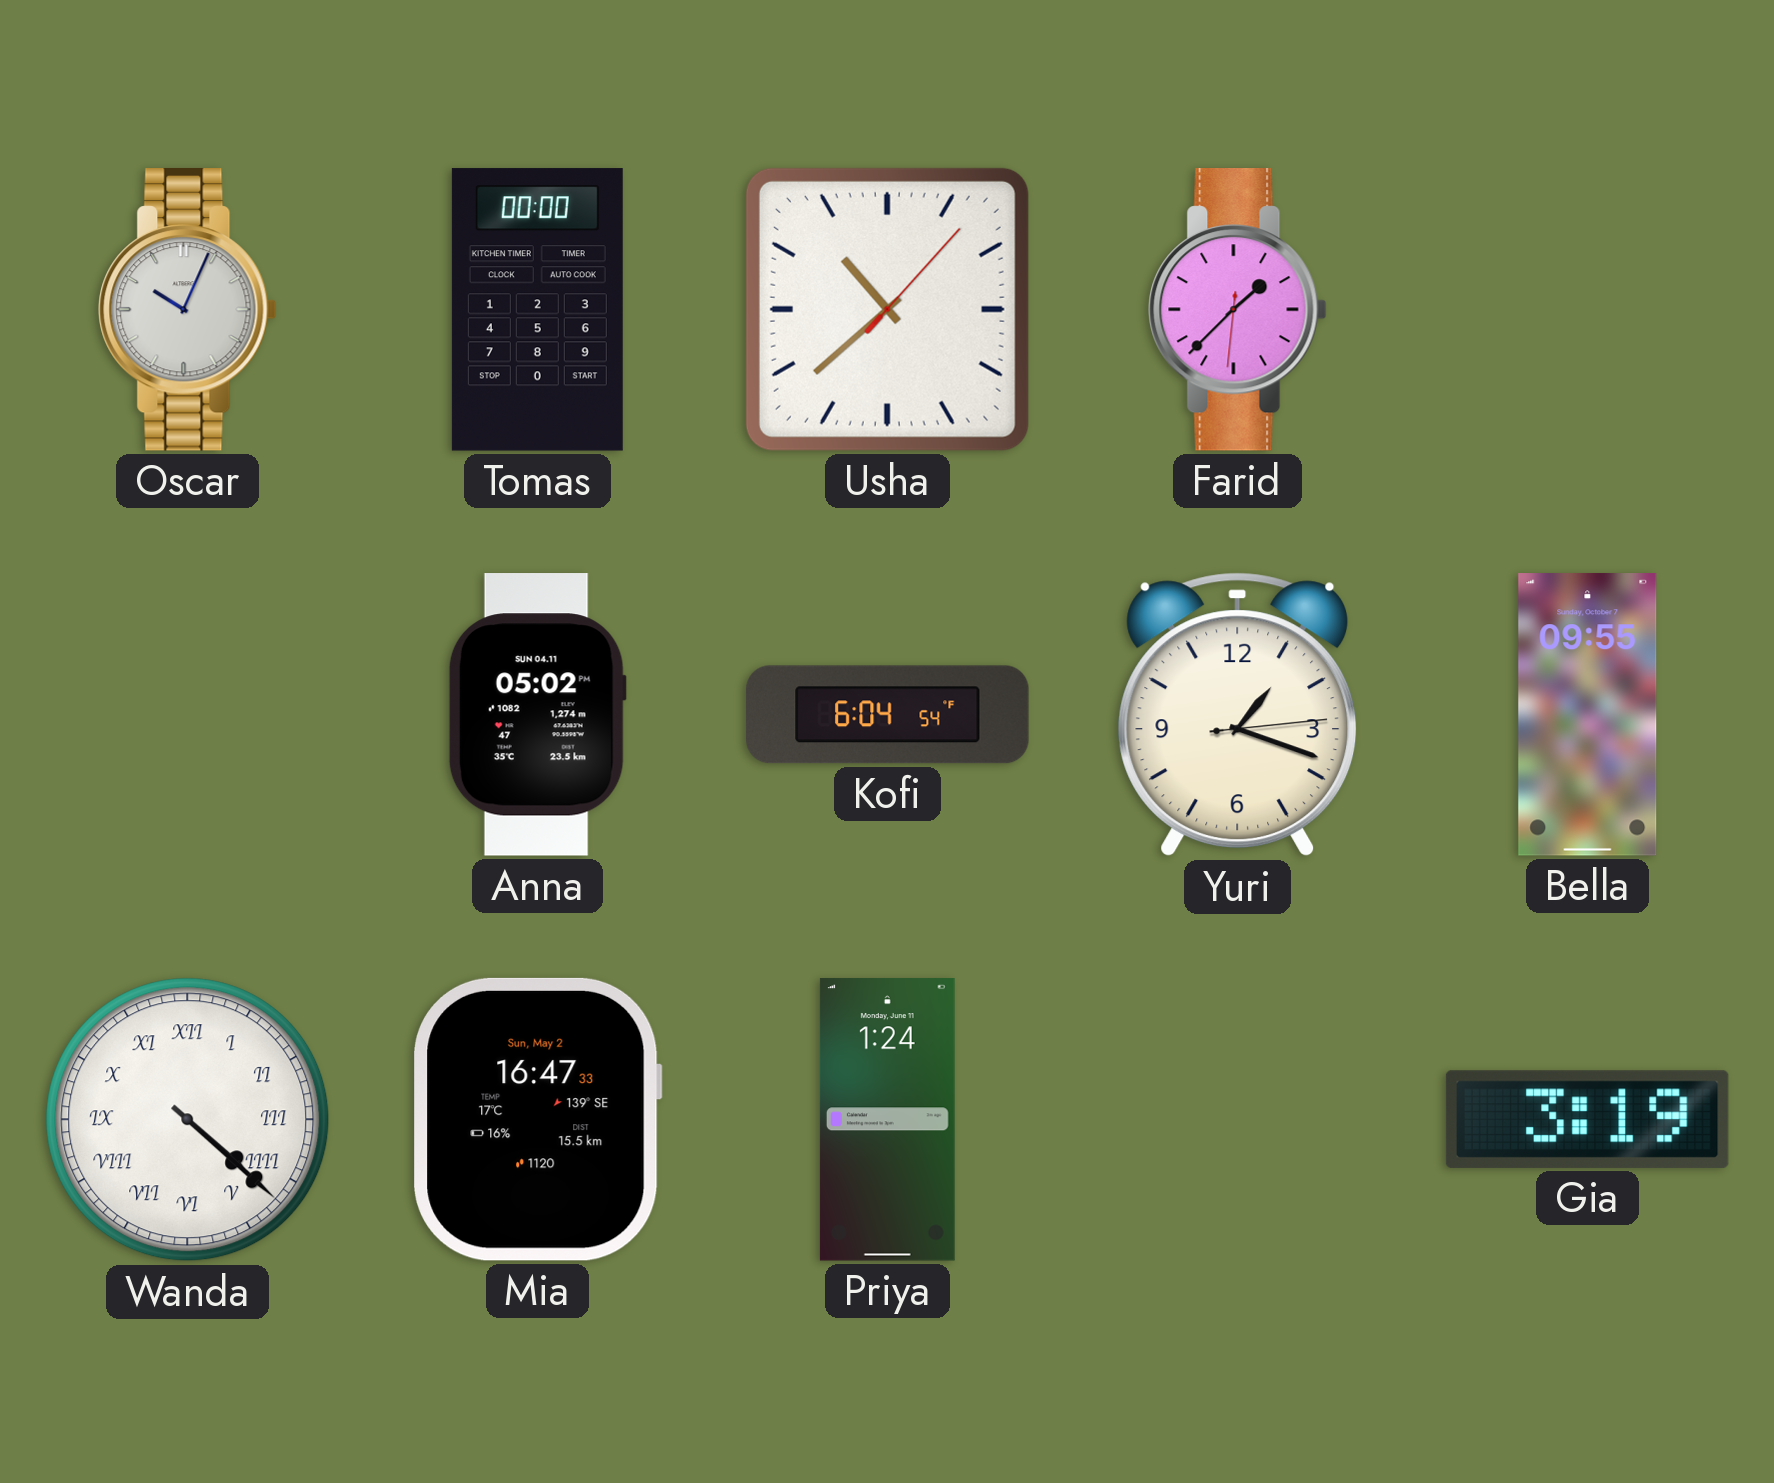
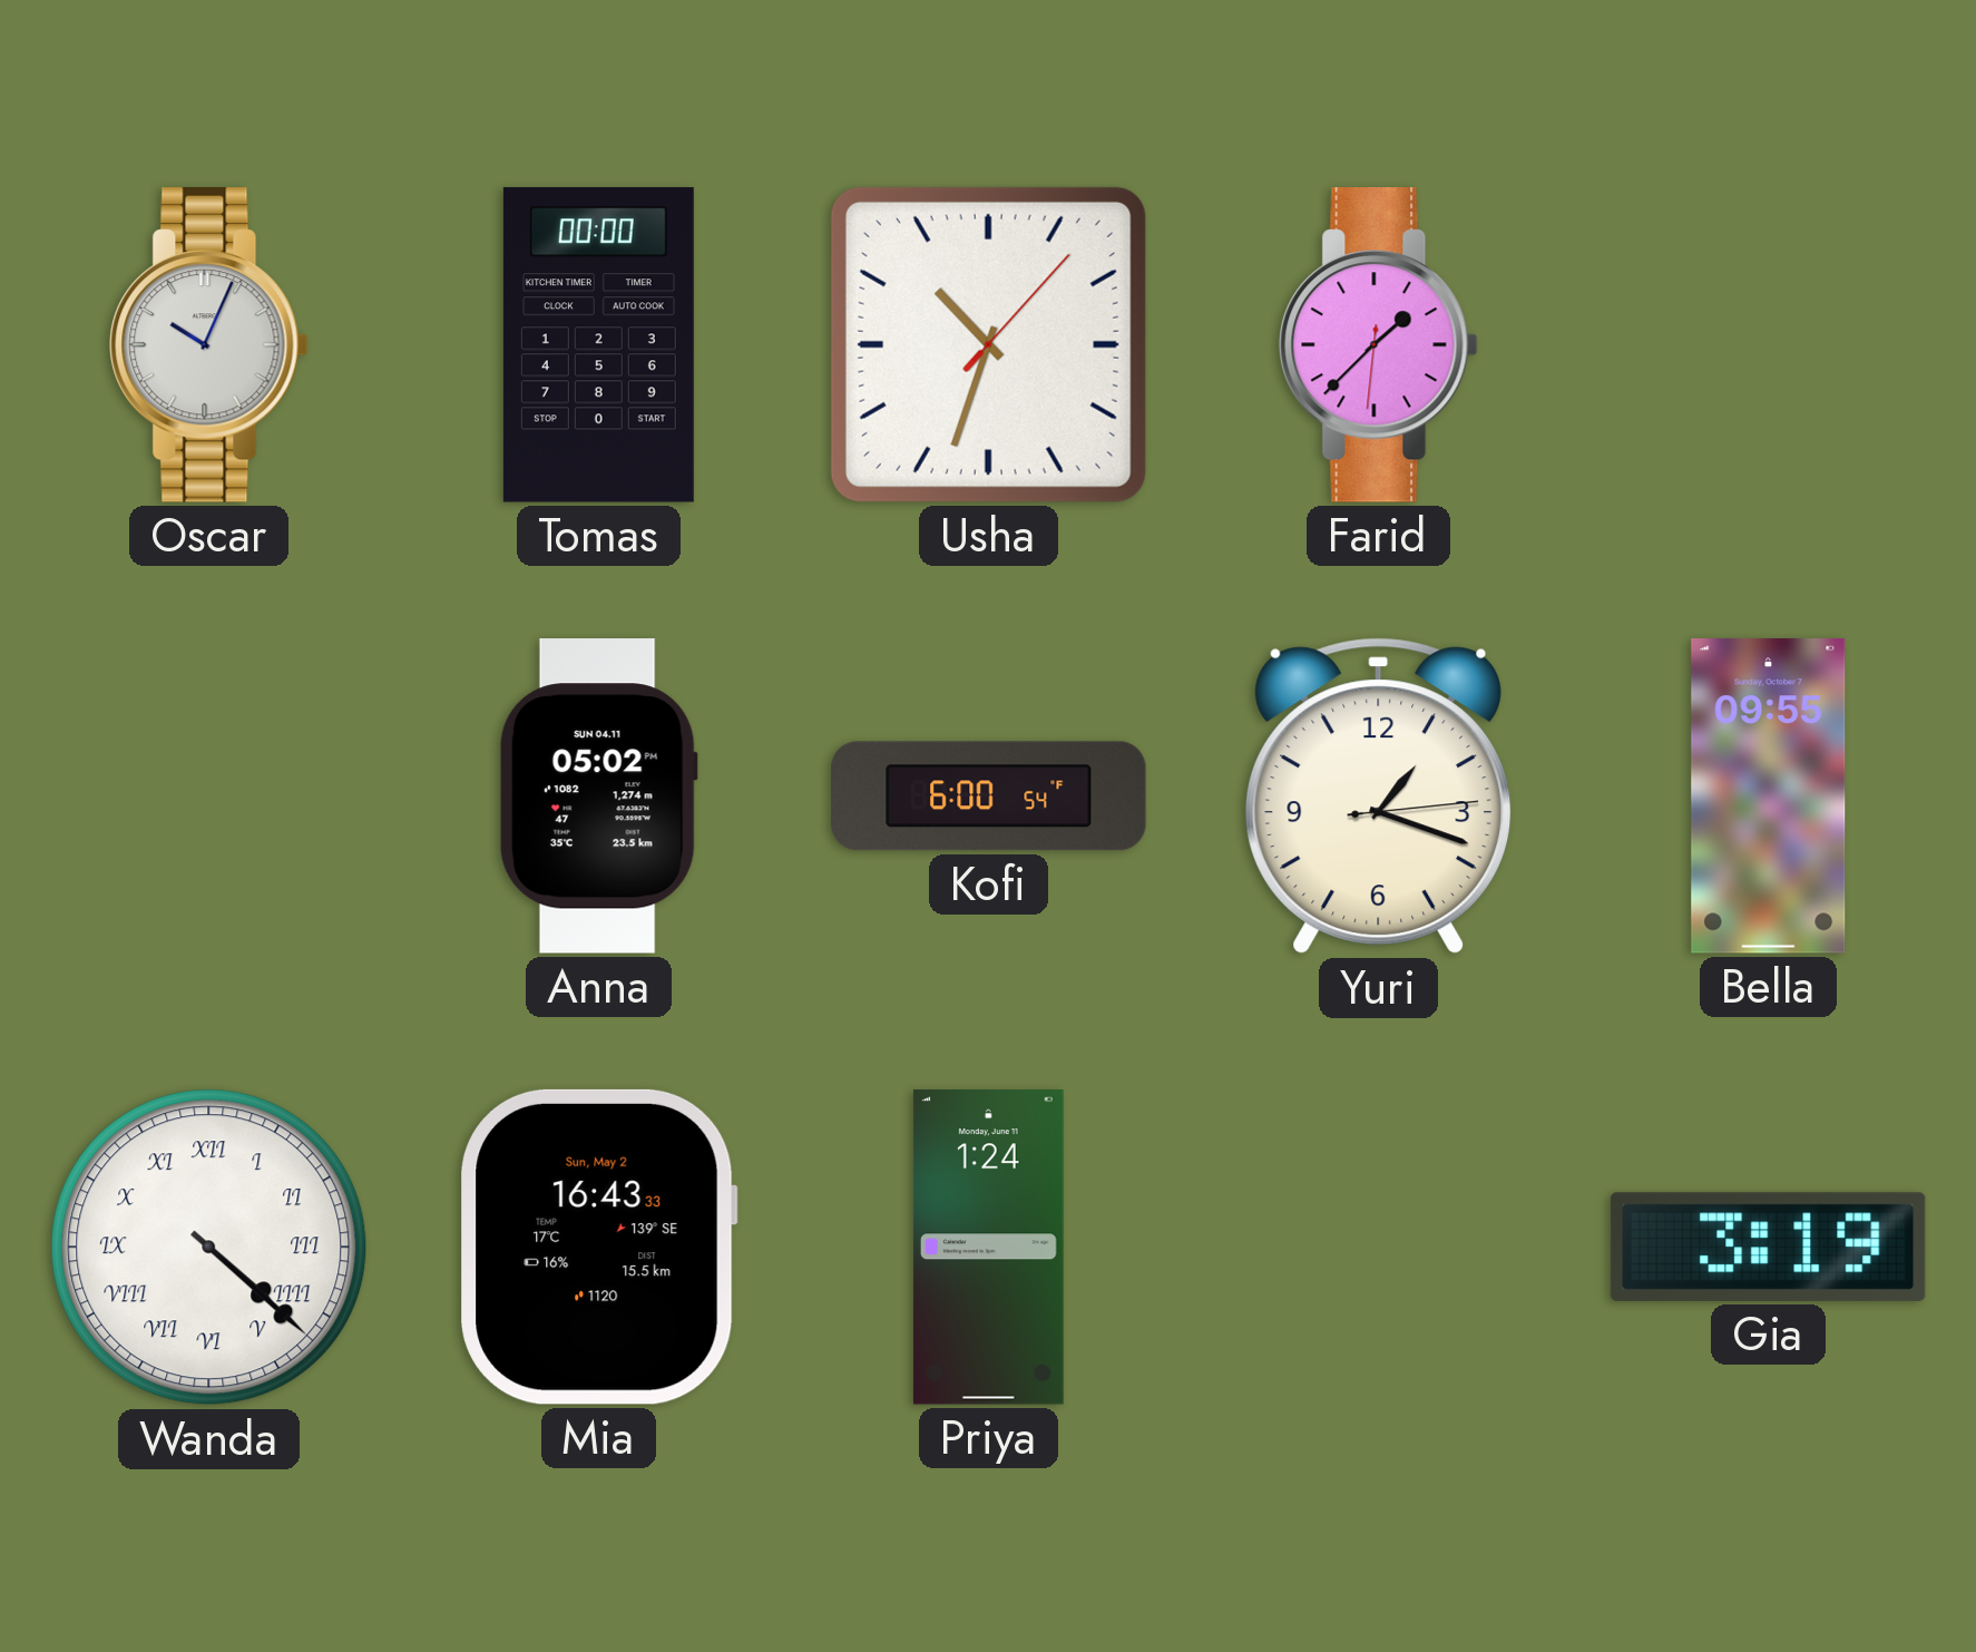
Usha: 10:38 -> 10:33
Kofi: 6:04 -> 6:00
Mia: 16:47 -> 16:43
